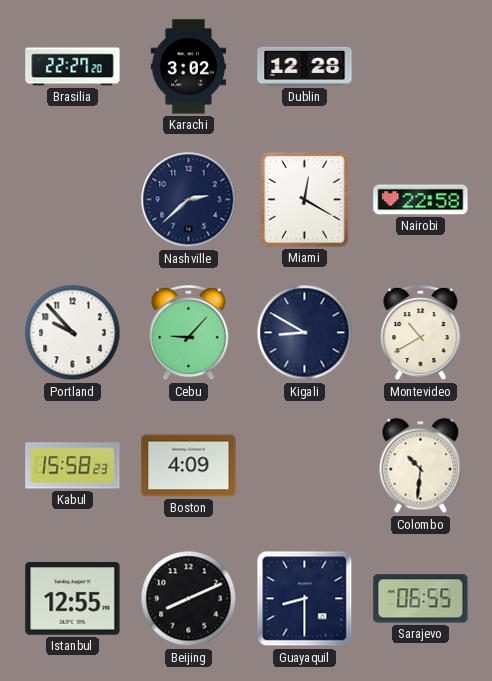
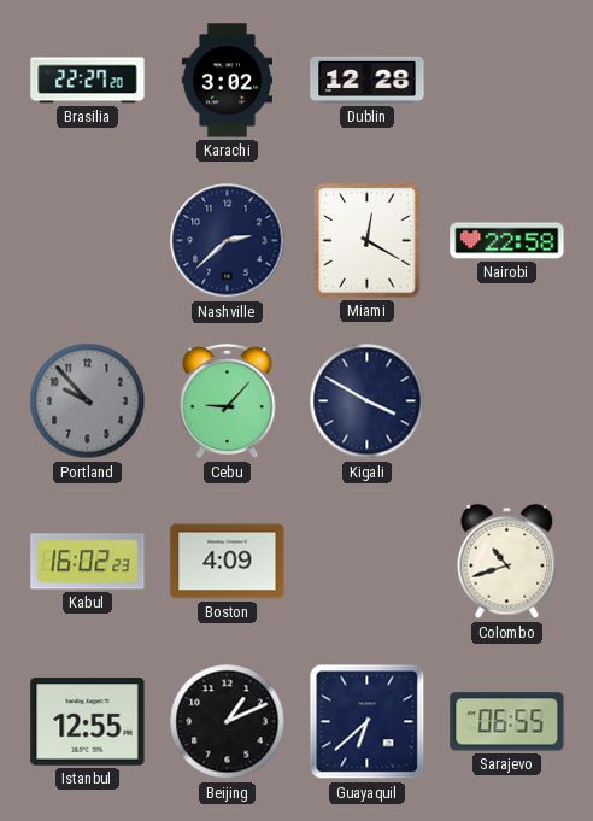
Portland dial: white -> grey
Kigali: 8:50 -> 3:50
Montevideo: 10:40 -> none
Kabul: 15:58 -> 16:02
Colombo: 10:31 -> 10:42
Beijing: 8:11 -> 1:11
Guayaquil: 8:30 -> 6:38
